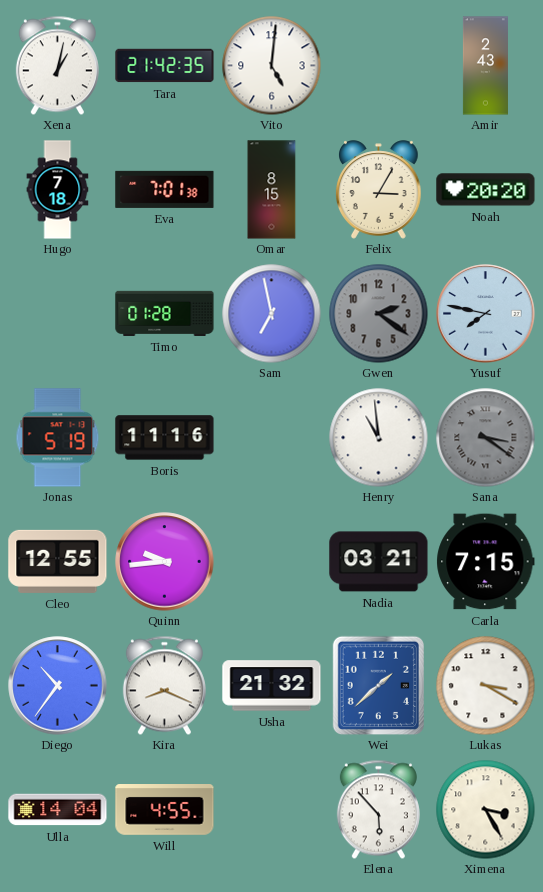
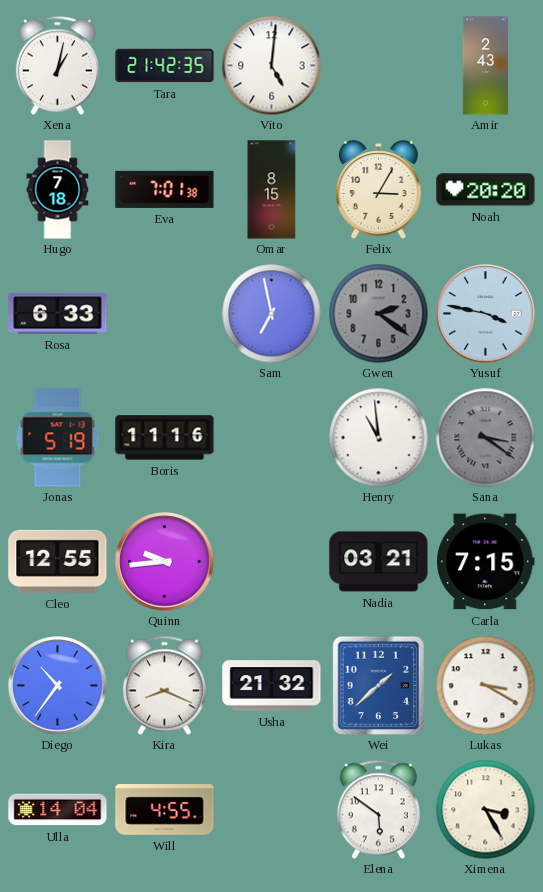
Rosa: none -> 6:33
Timo: 01:28 -> none
Yusuf: 7:47 -> 3:47
Elena: 5:53 -> 5:51
